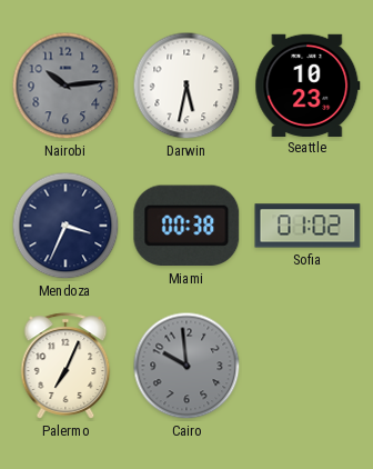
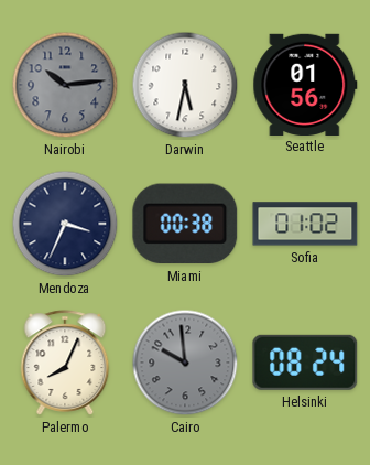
Seattle: 10:23 -> 01:56
Palermo: 7:04 -> 8:04
Helsinki: none -> 08:24
